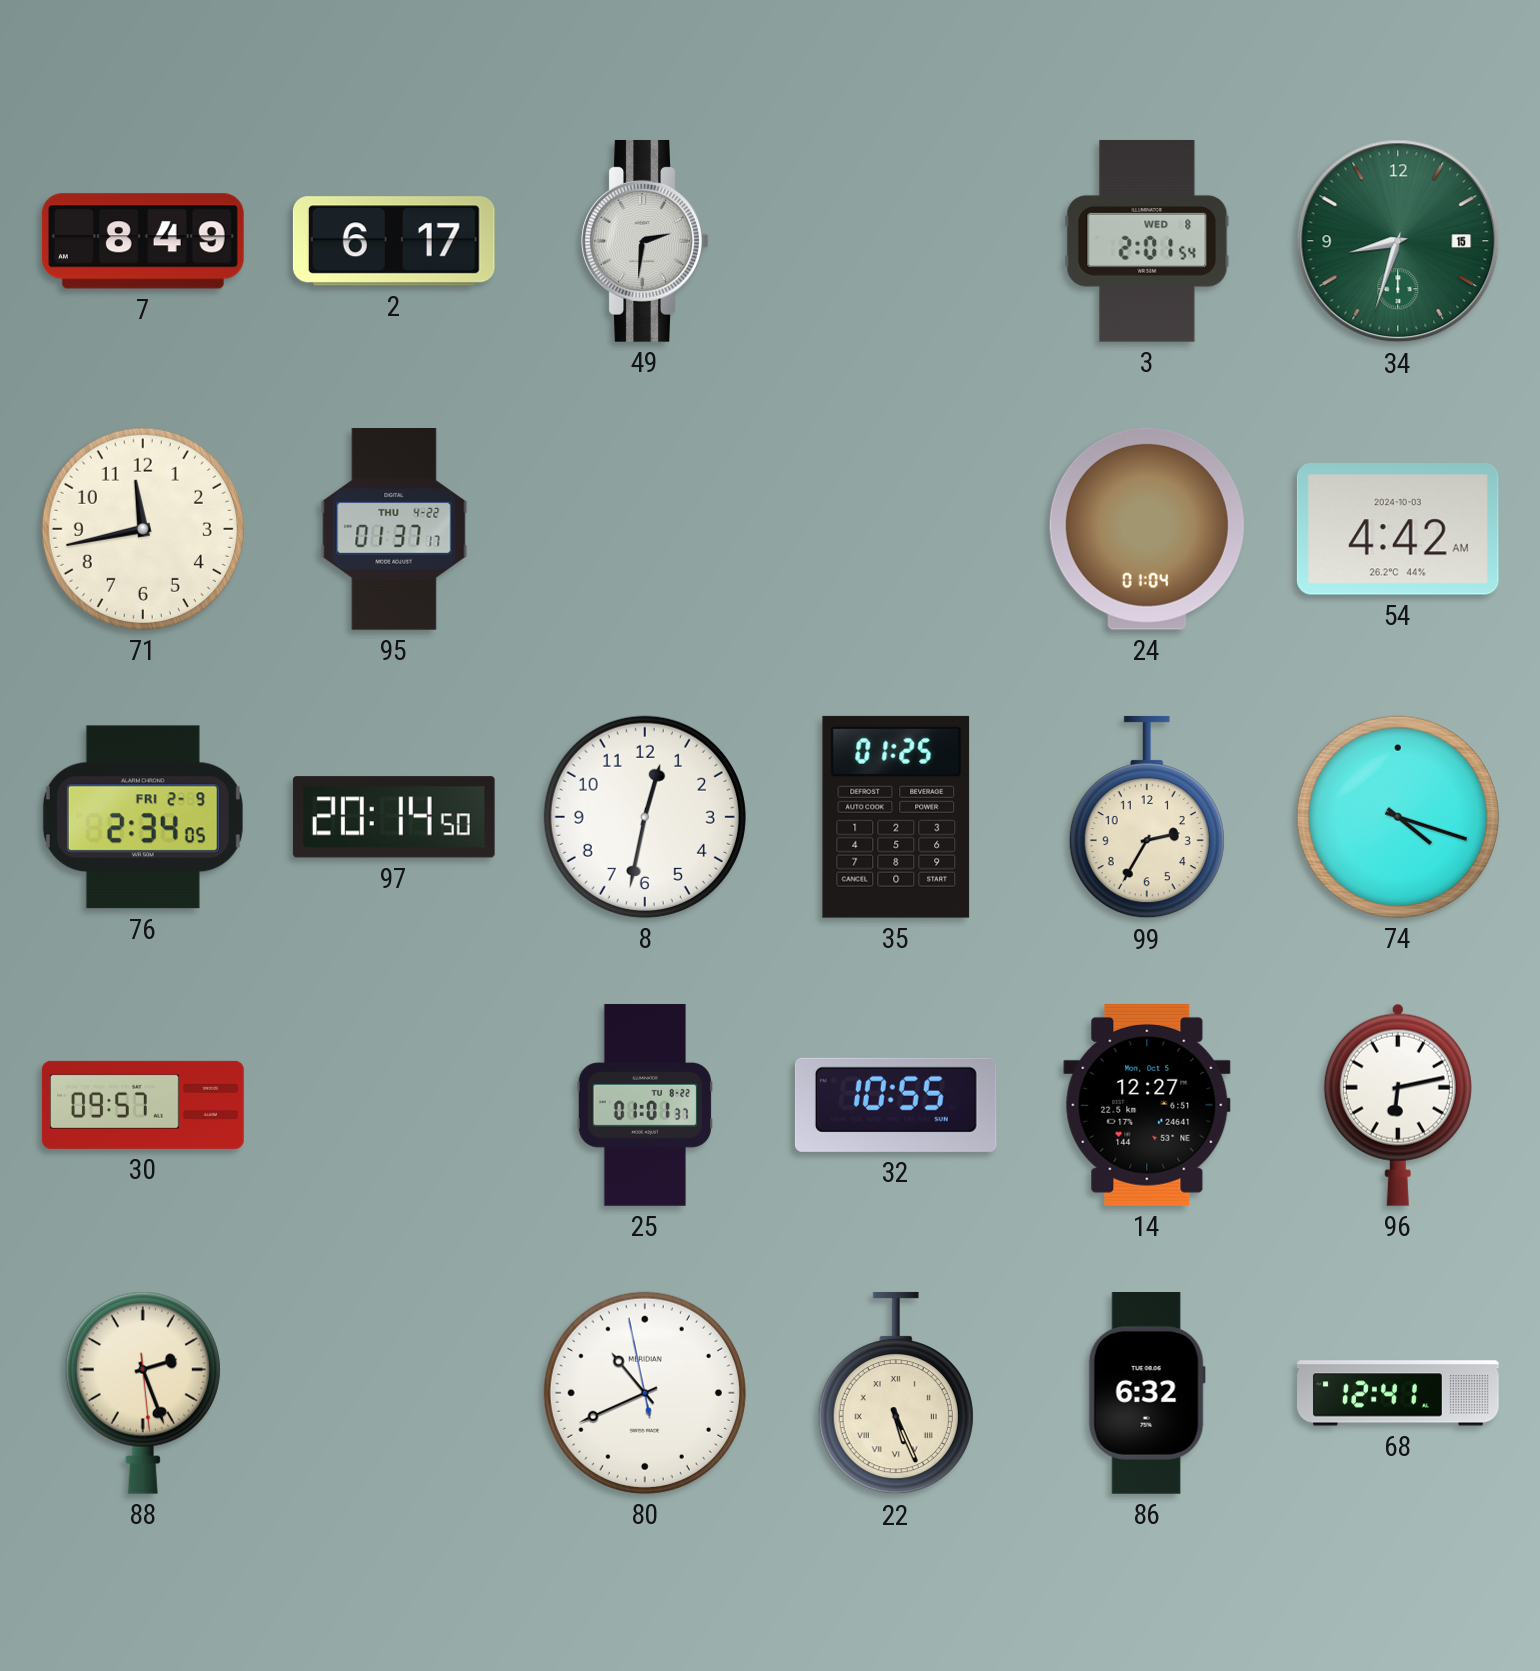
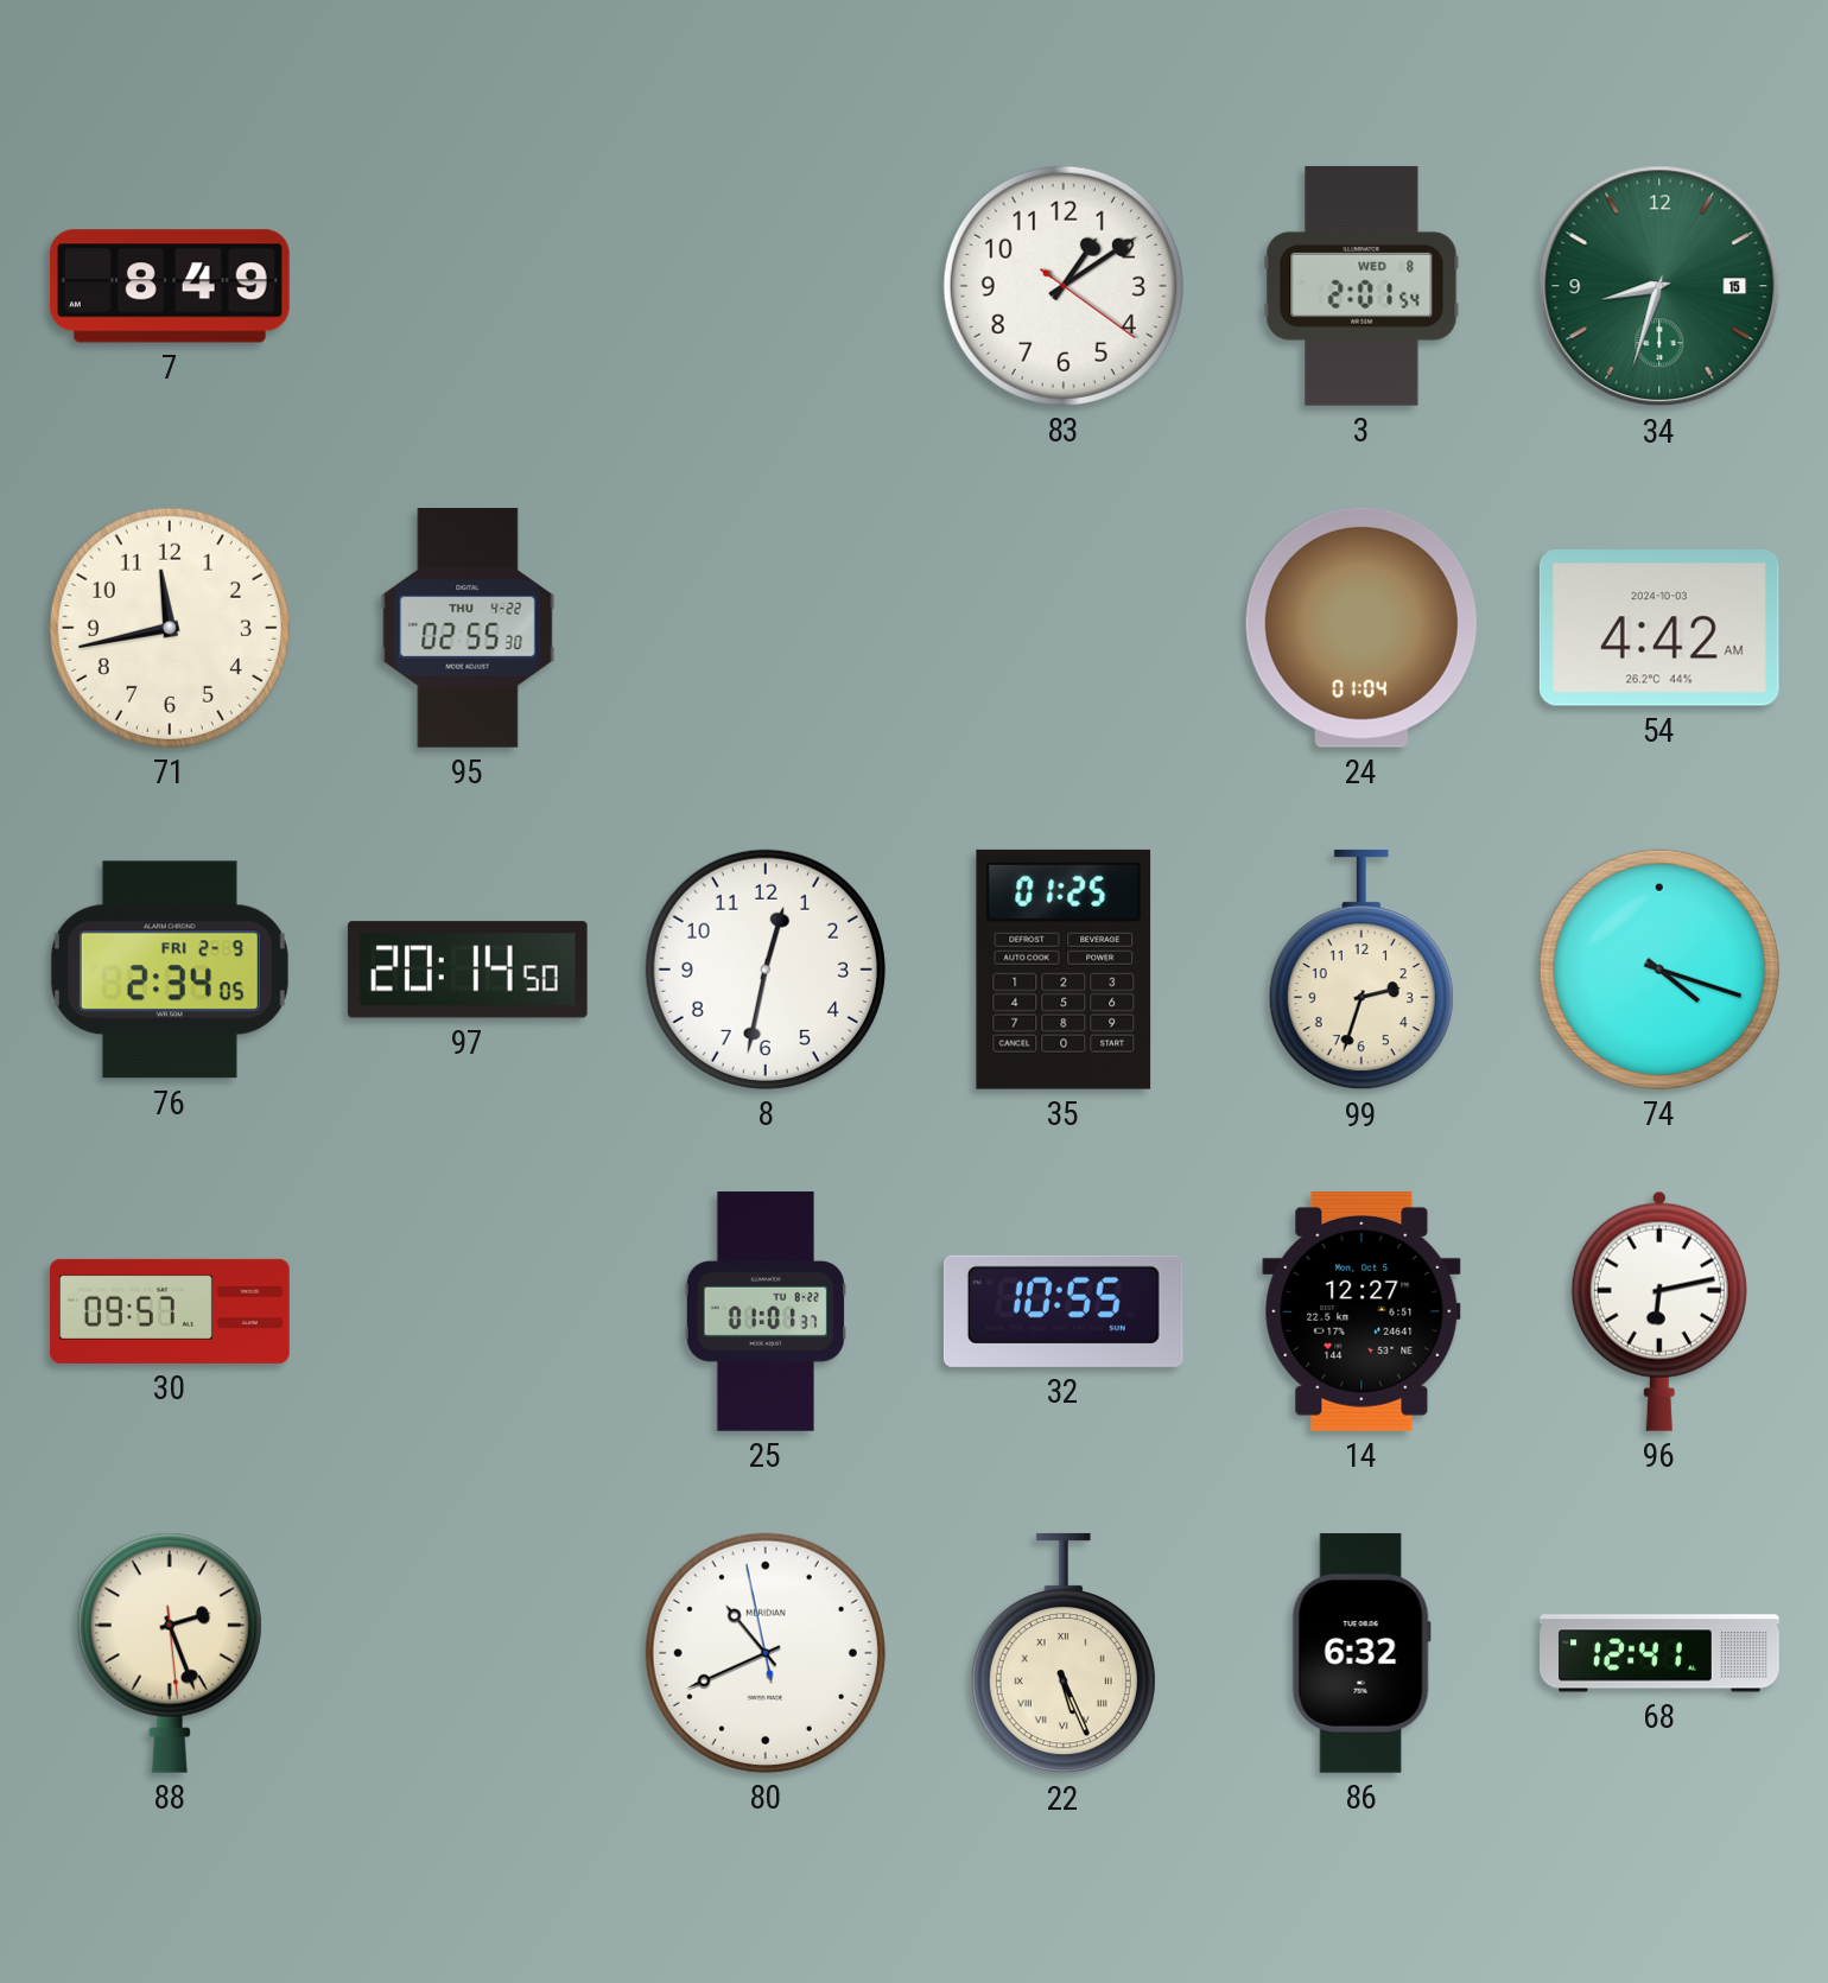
2: 6:17 -> none
49: 2:31 -> none
83: none -> 1:09
95: 01:37 -> 02:55
99: 2:35 -> 2:33
